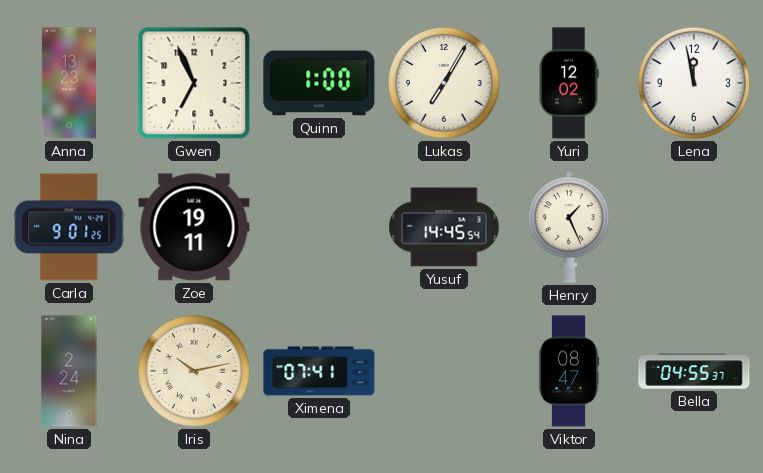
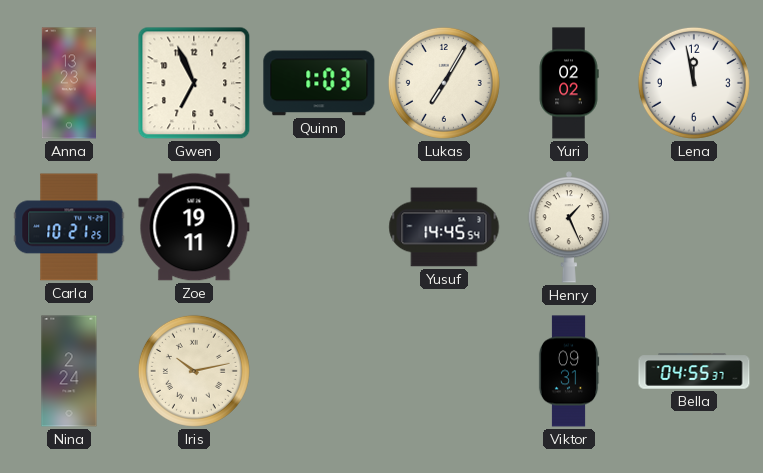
Quinn: 1:00 -> 1:03
Yuri: 12:02 -> 02:02
Carla: 9:01 -> 10:21
Ximena: 07:41 -> none
Viktor: 08:47 -> 09:31
